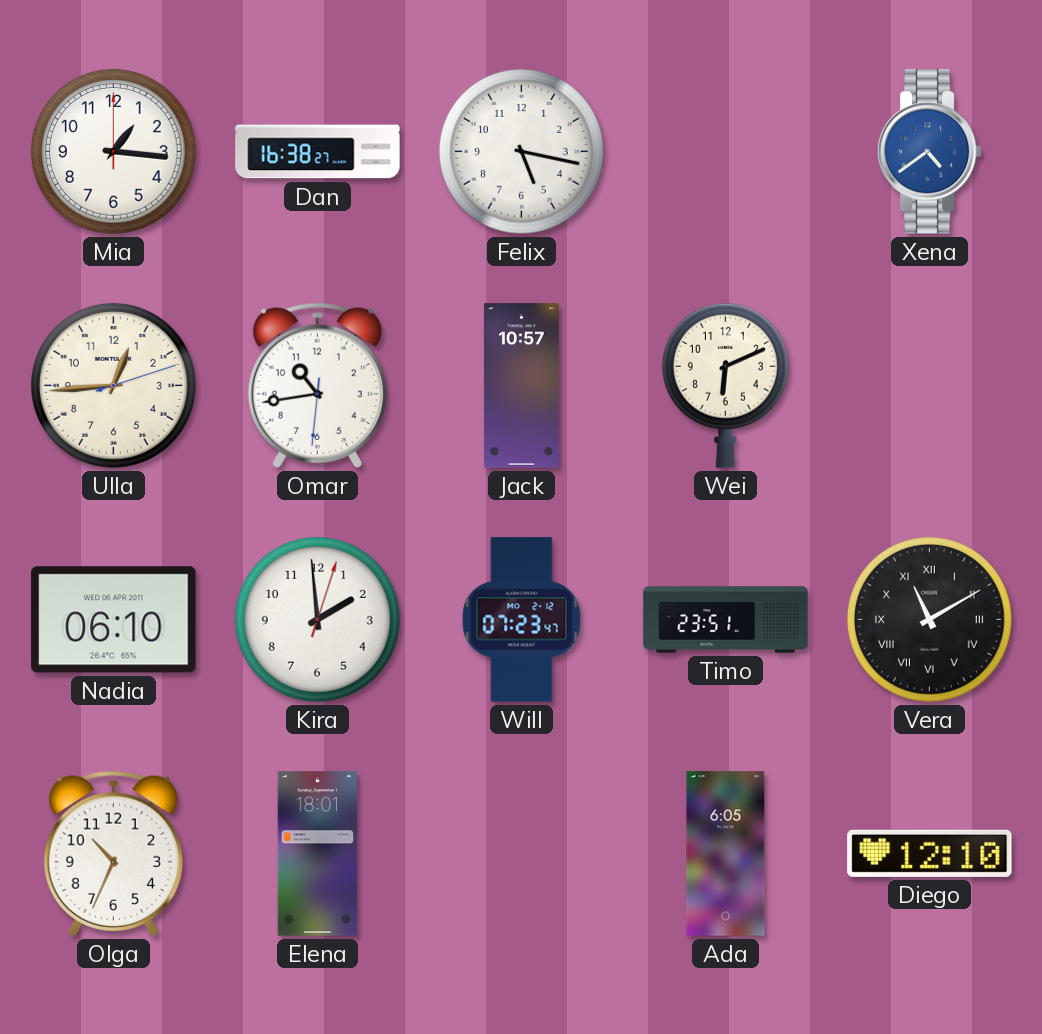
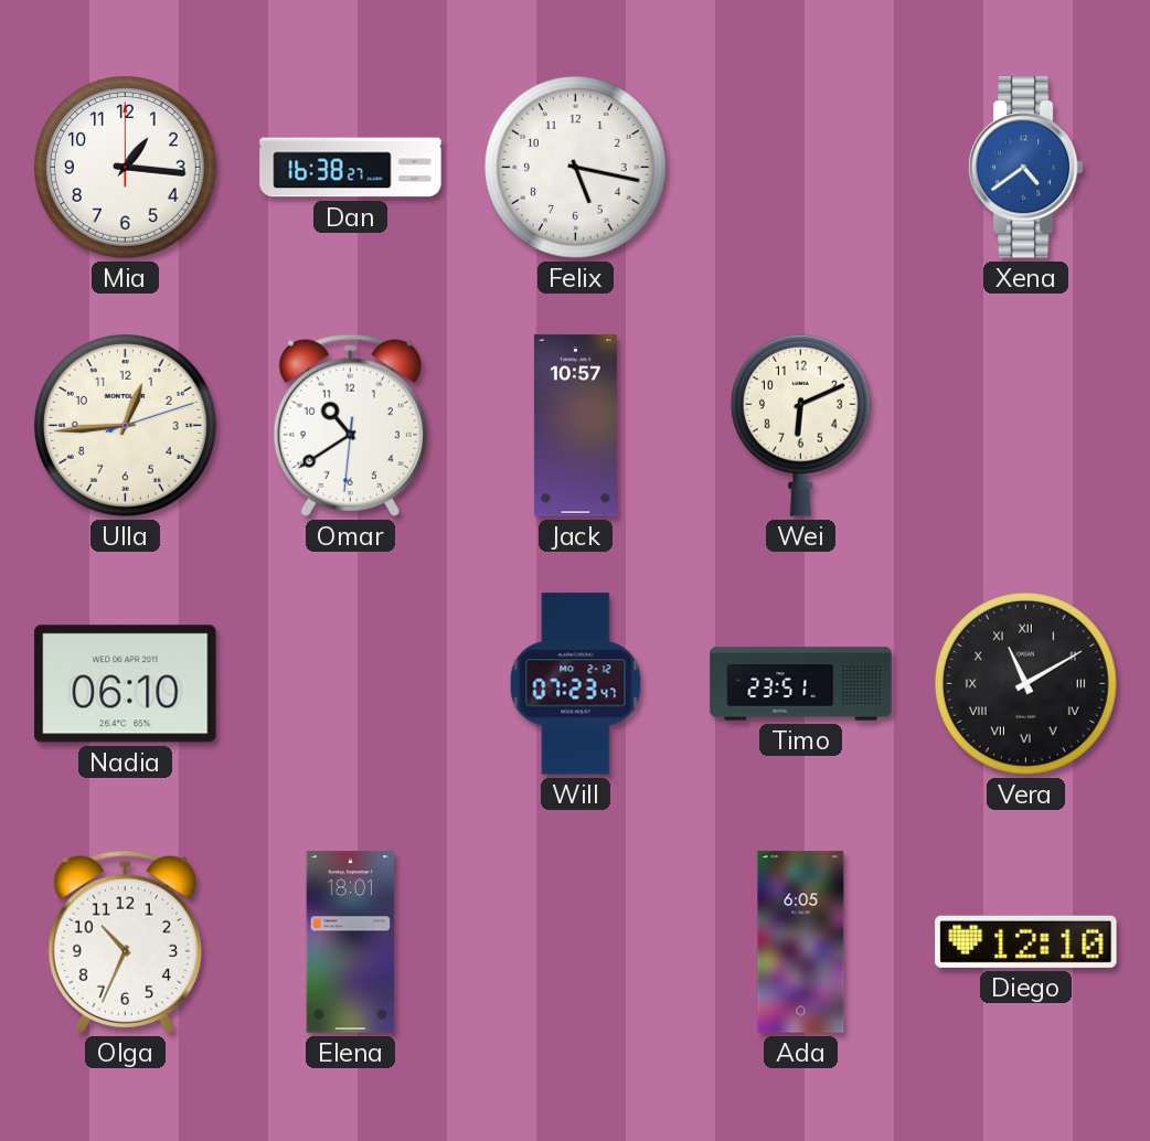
Omar: 10:43 -> 10:39
Kira: 1:59 -> none
